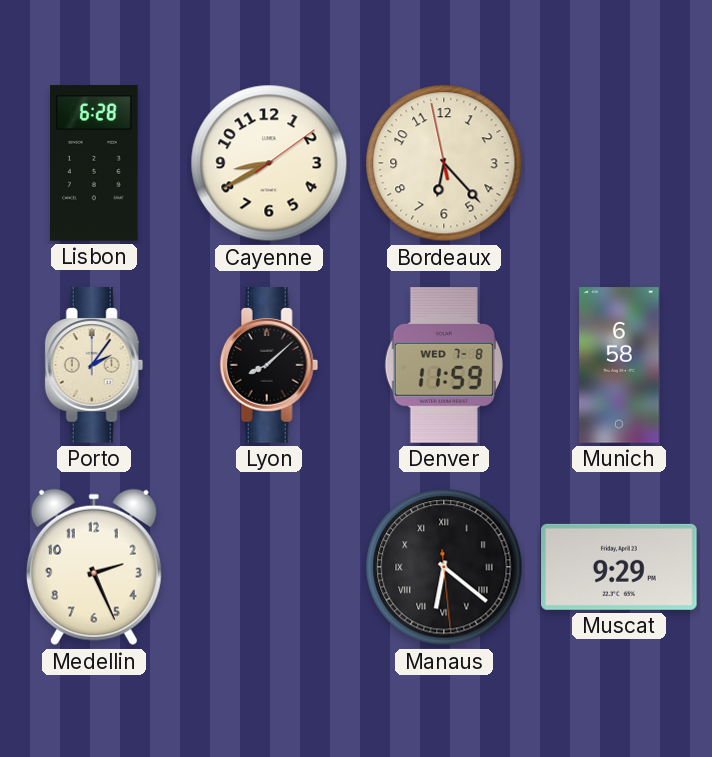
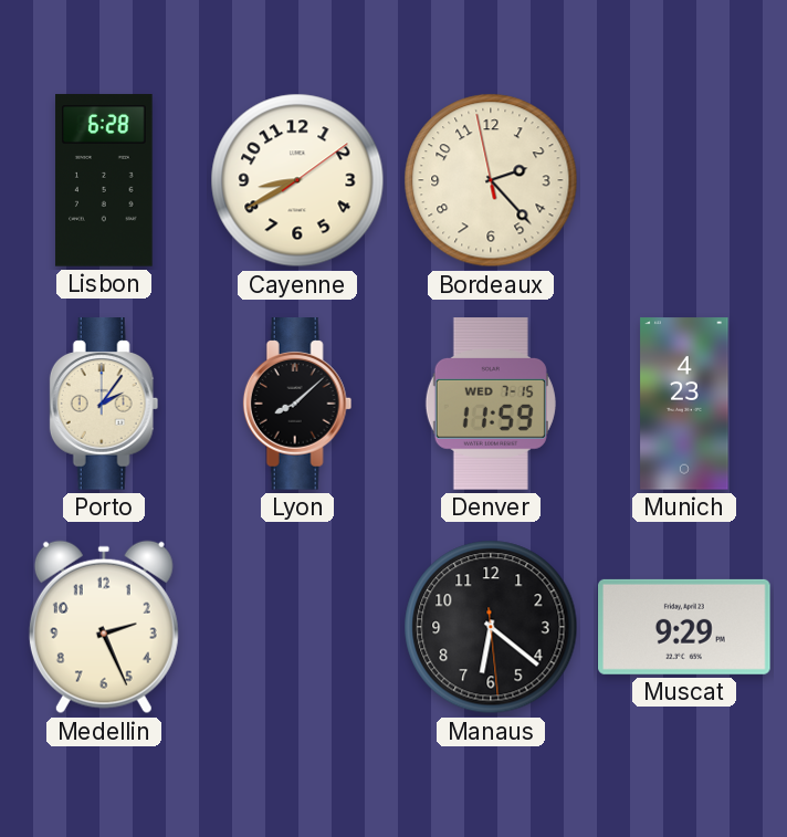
Bordeaux: 6:22 -> 2:22
Denver date: WED 7-8 -> WED 7-15
Munich: 6:58 -> 4:23
Manaus numerals: Roman -> Arabic
